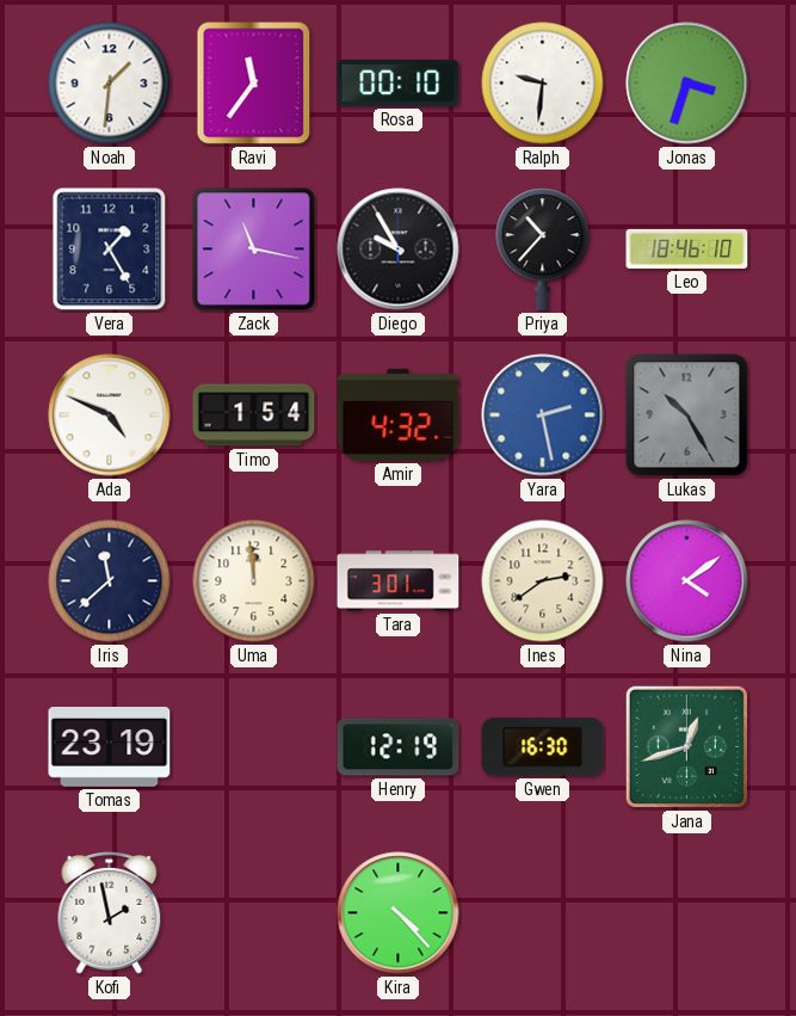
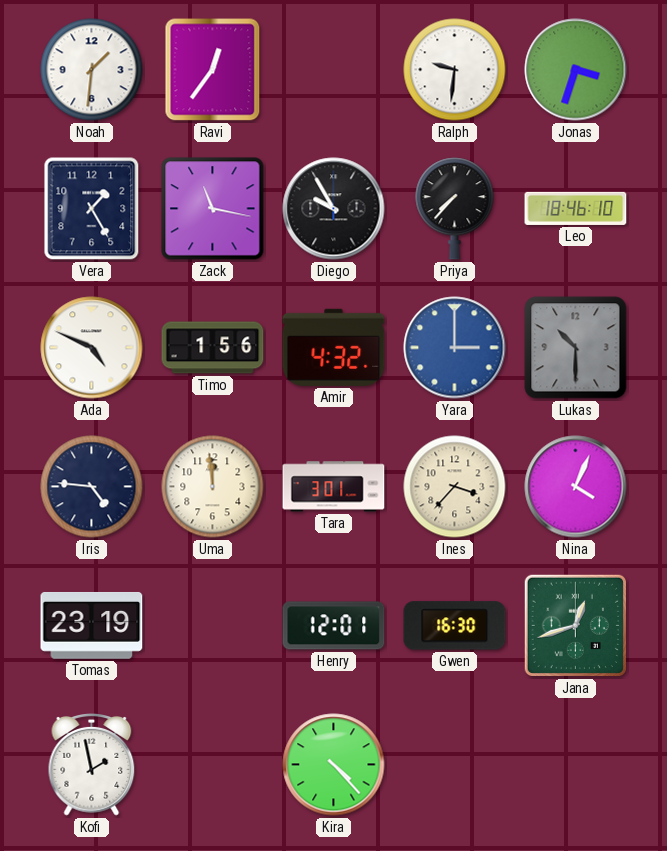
Ravi: 11:36 -> 12:36
Rosa: 00:10 -> none
Priya: 10:37 -> 7:37
Timo: 1:54 -> 1:56
Yara: 2:28 -> 3:00
Lukas: 10:25 -> 10:30
Iris: 11:38 -> 4:46
Ines: 2:39 -> 3:37
Nina: 4:09 -> 4:04
Henry: 12:19 -> 12:01
